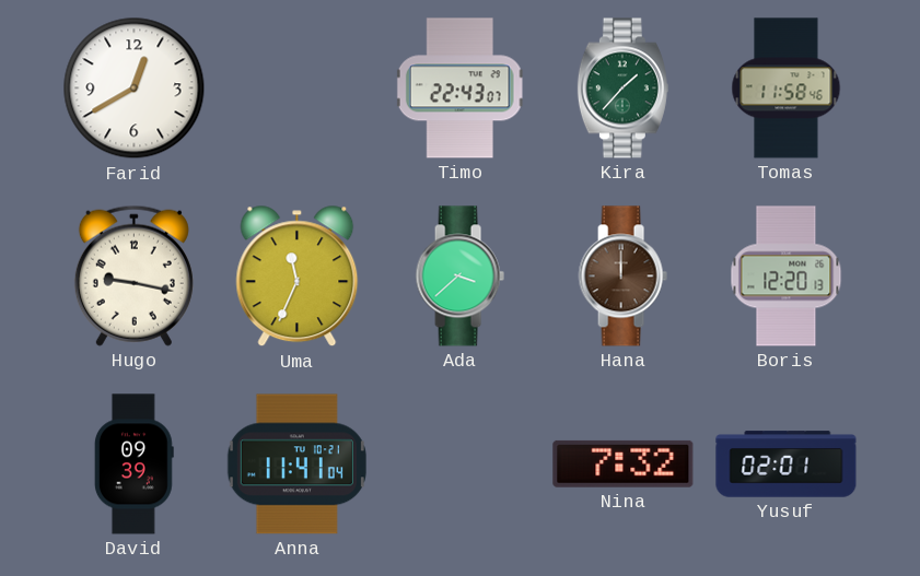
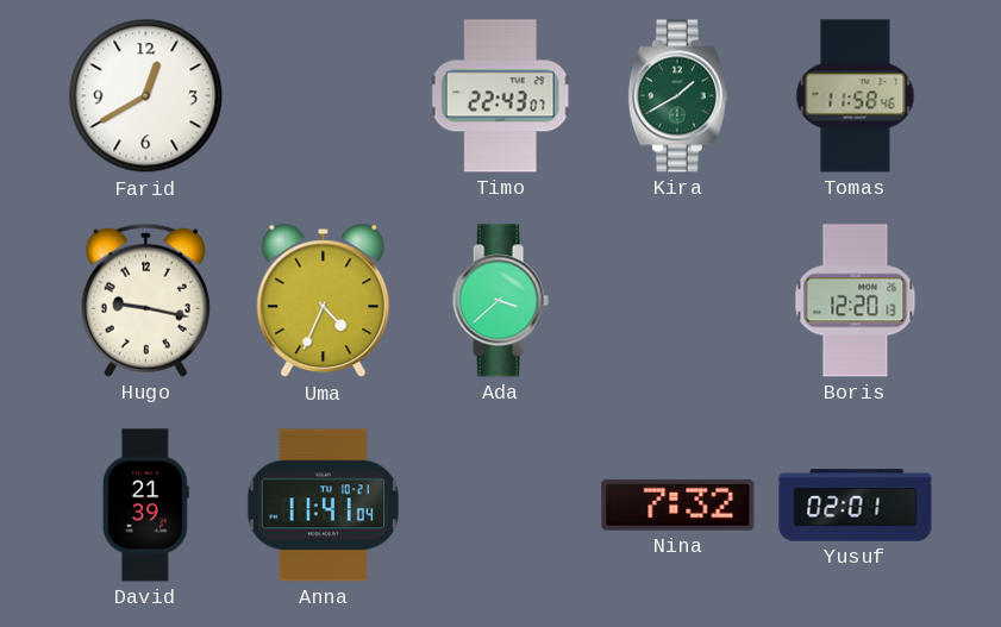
Kira: 1:37 -> 1:40
Uma: 11:34 -> 4:34
Hana: 12:00 -> none
David: 09:39 -> 21:39
